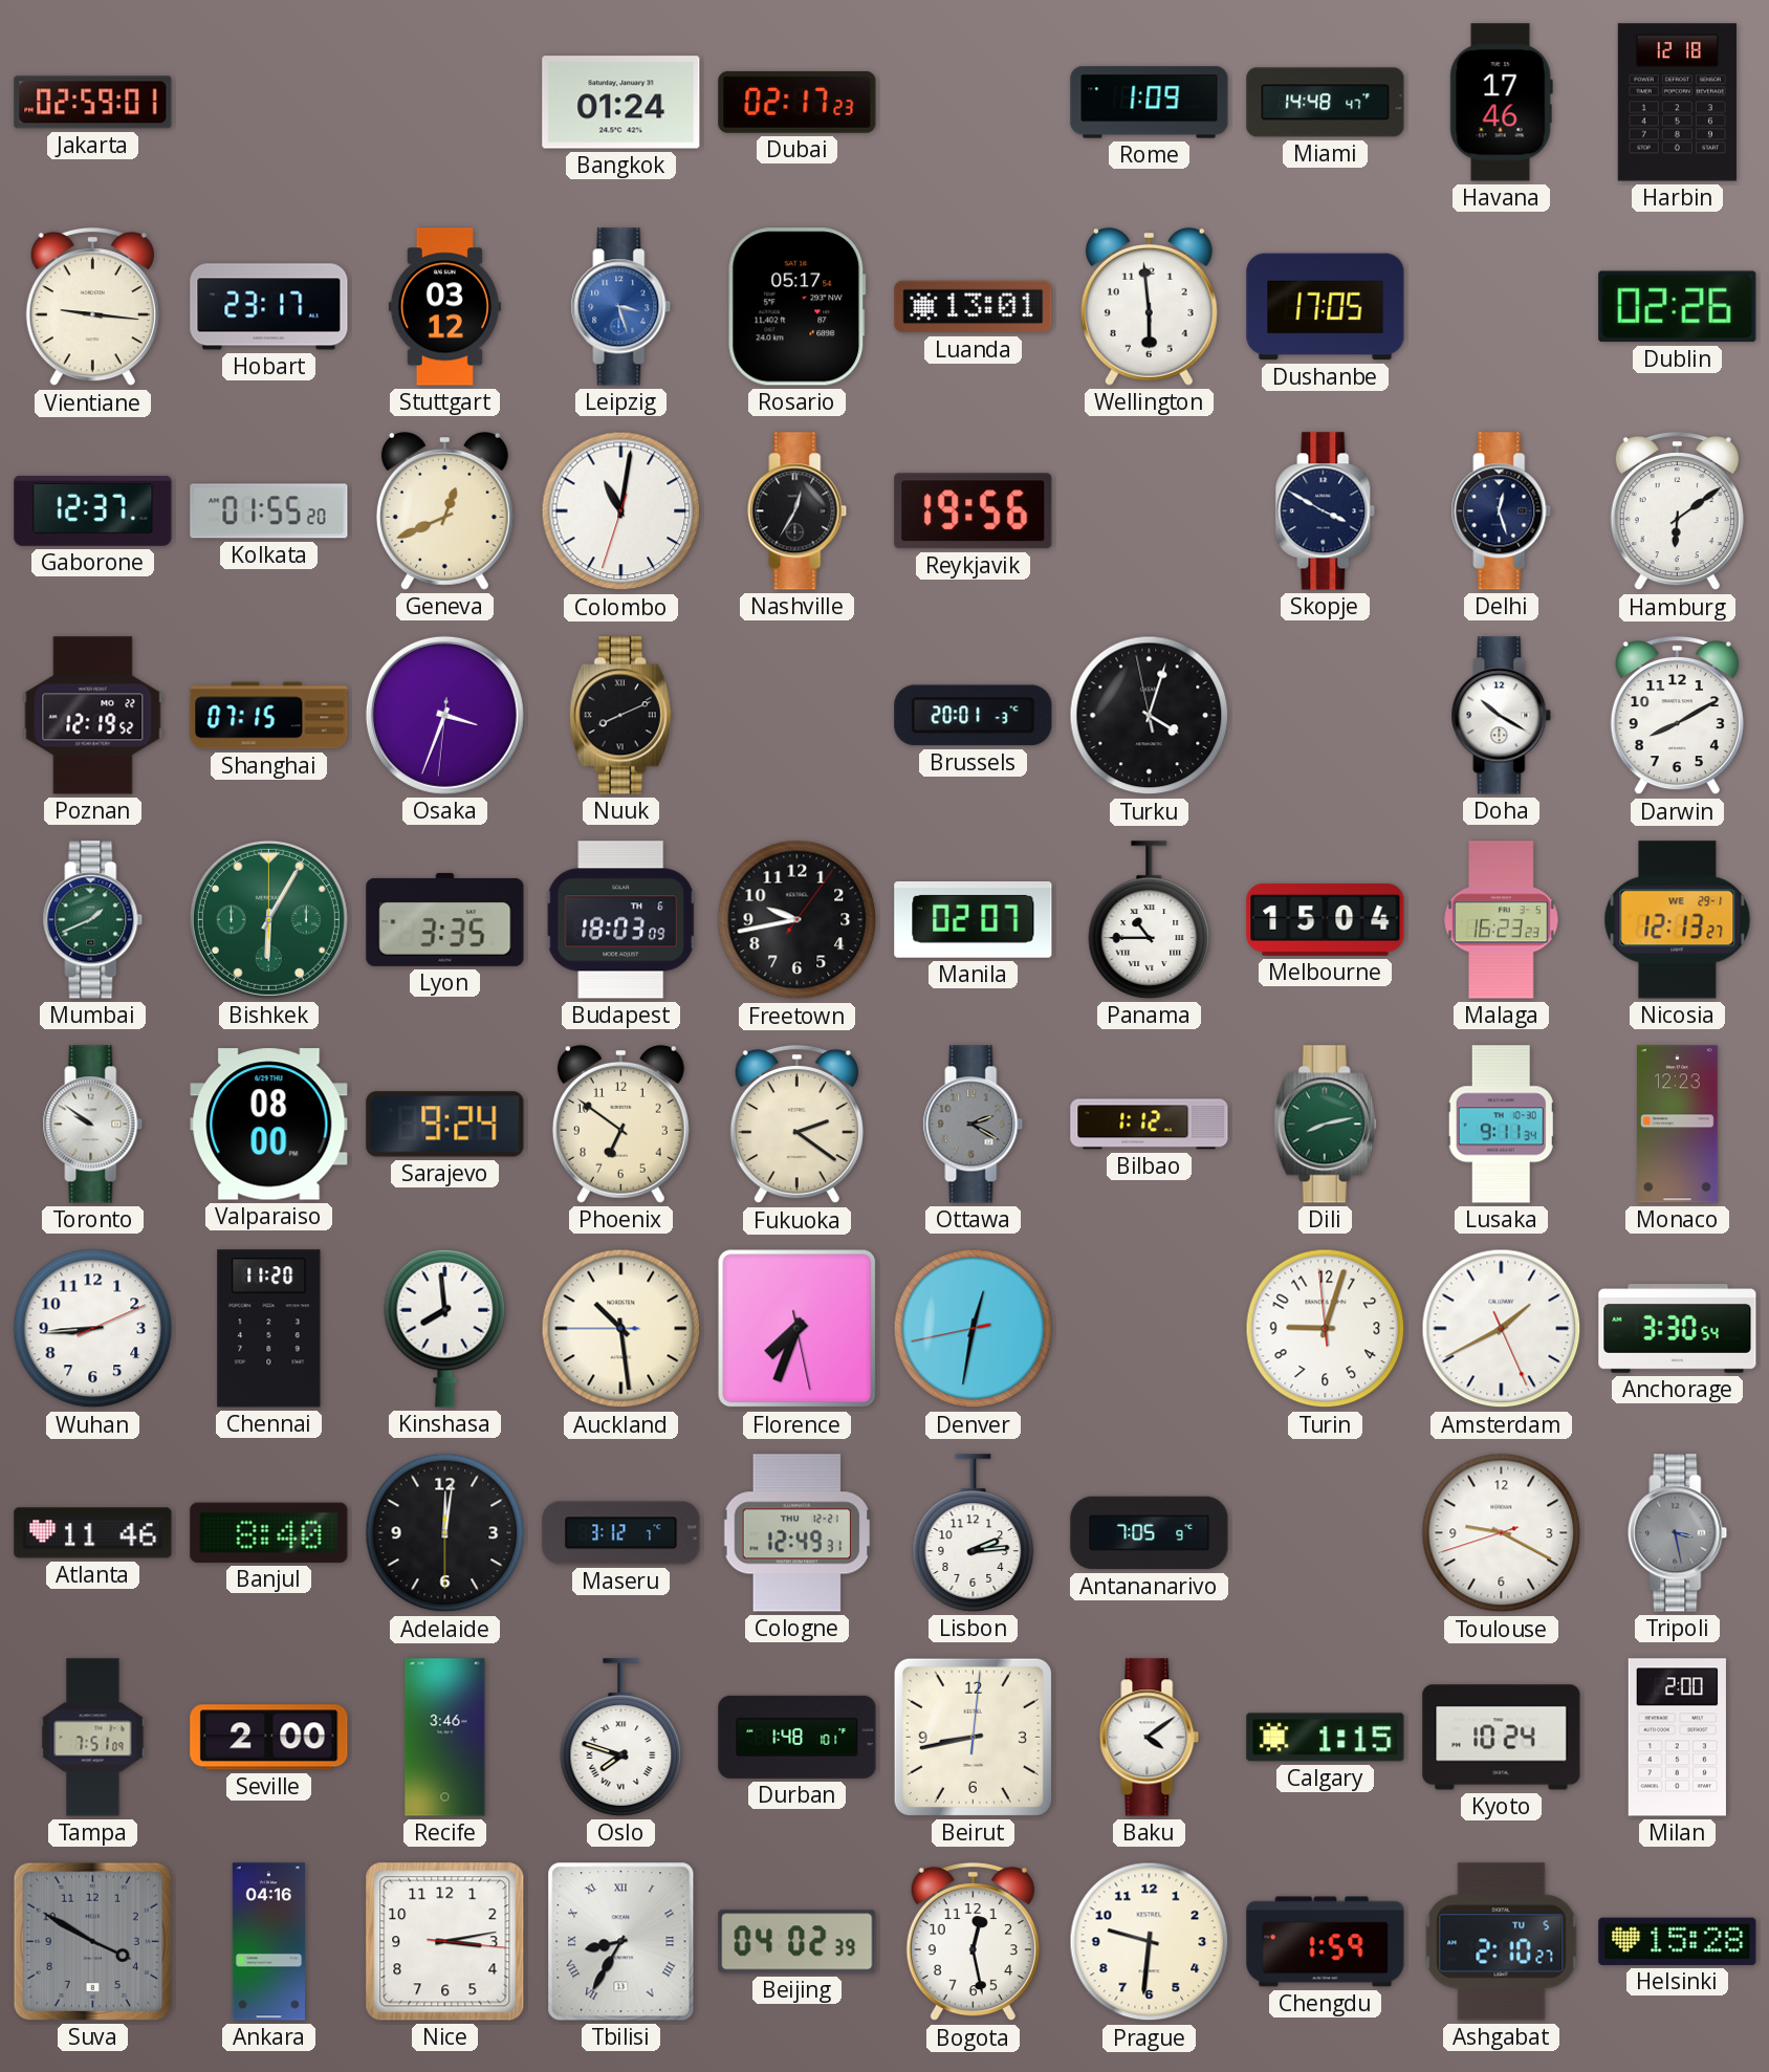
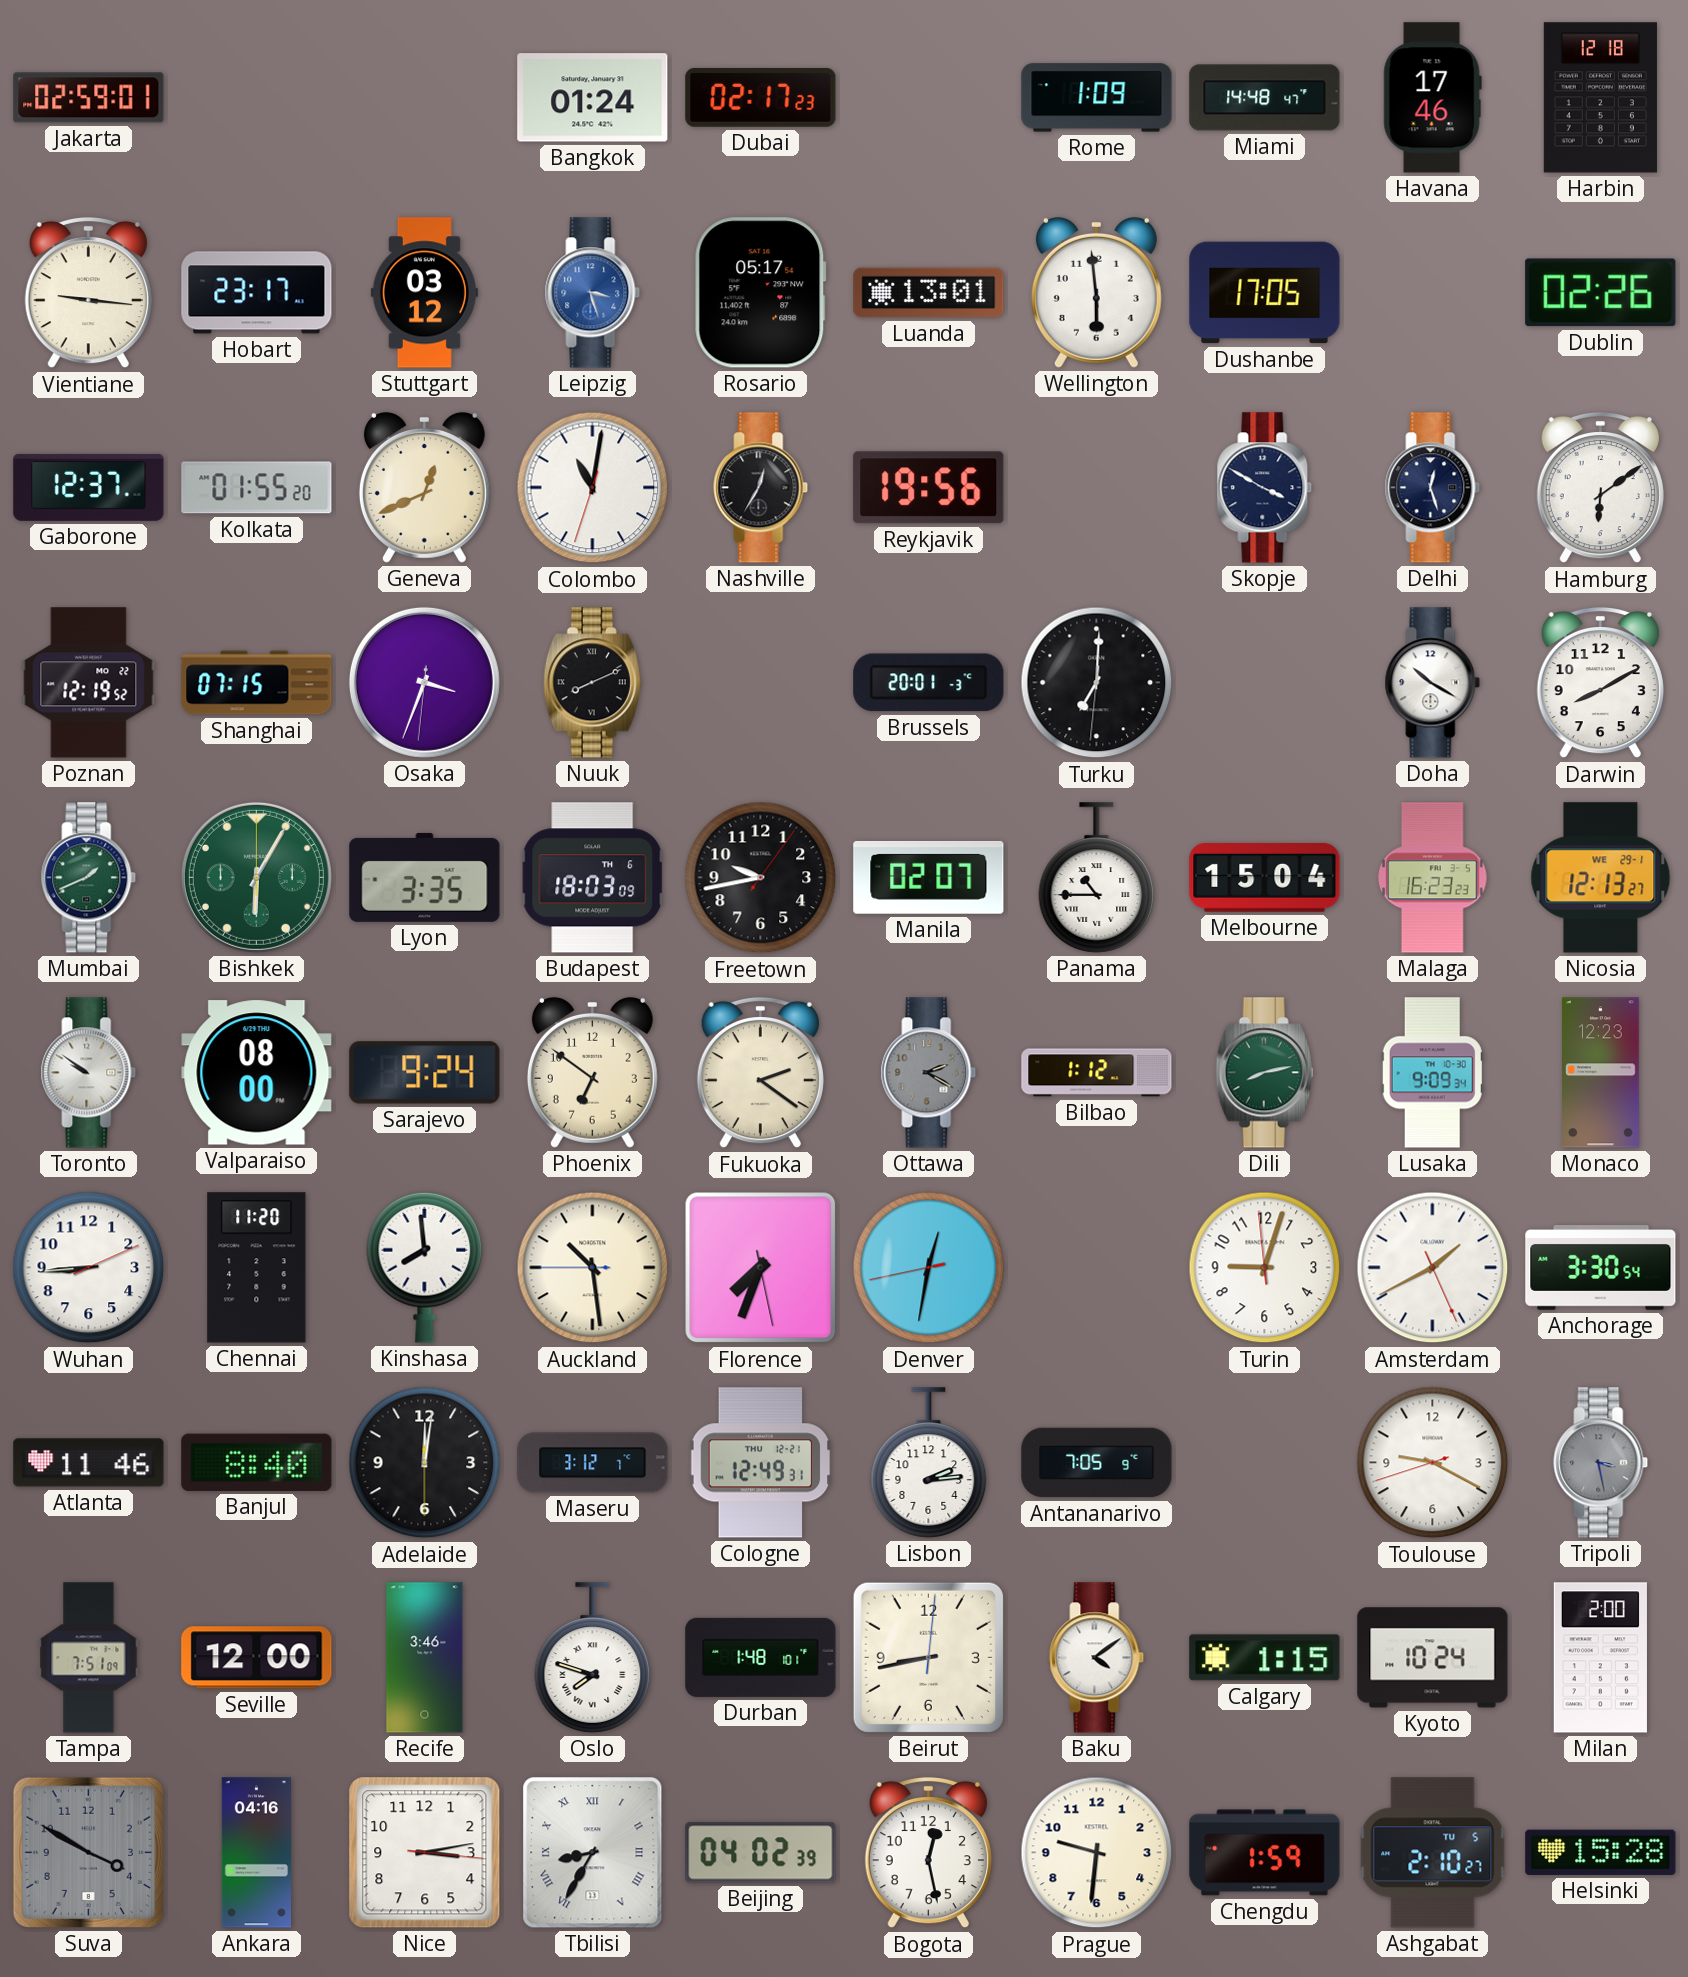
Turku: 4:02 -> 7:00
Lusaka: 9:11 -> 9:09
Seville: 2:00 -> 12:00
